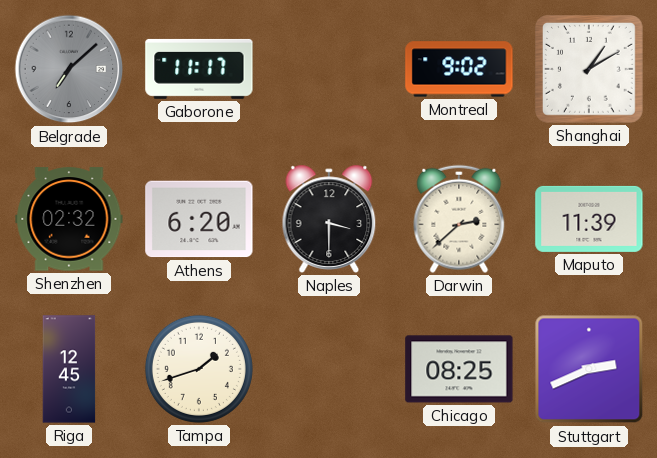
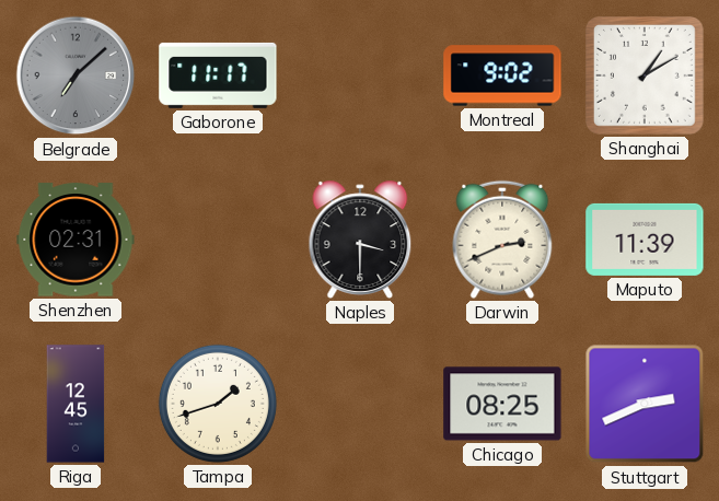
Shenzhen: 02:32 -> 02:31
Athens: 6:20 -> none
Darwin: 2:38 -> 2:41
